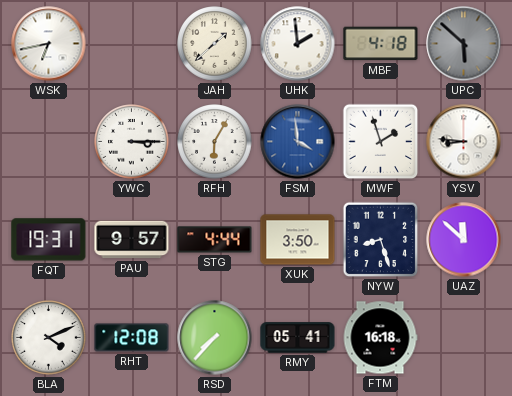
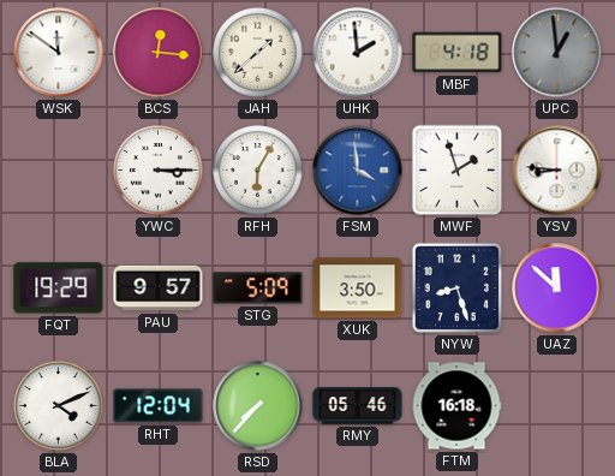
WSK: 6:43 -> 11:51
BCS: none -> 12:16
UPC: 5:52 -> 12:59
FQT: 19:31 -> 19:29
STG: 4:44 -> 5:09
RHT: 12:08 -> 12:04
RMY: 05:41 -> 05:46
